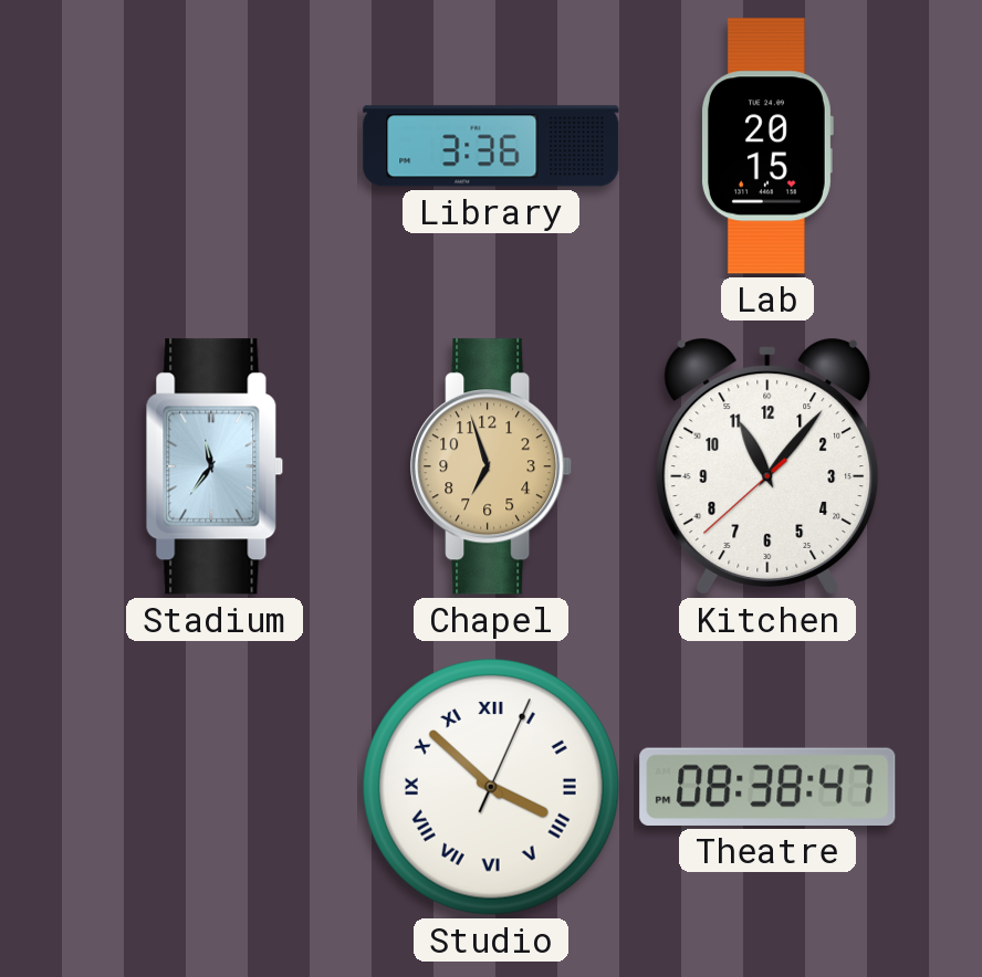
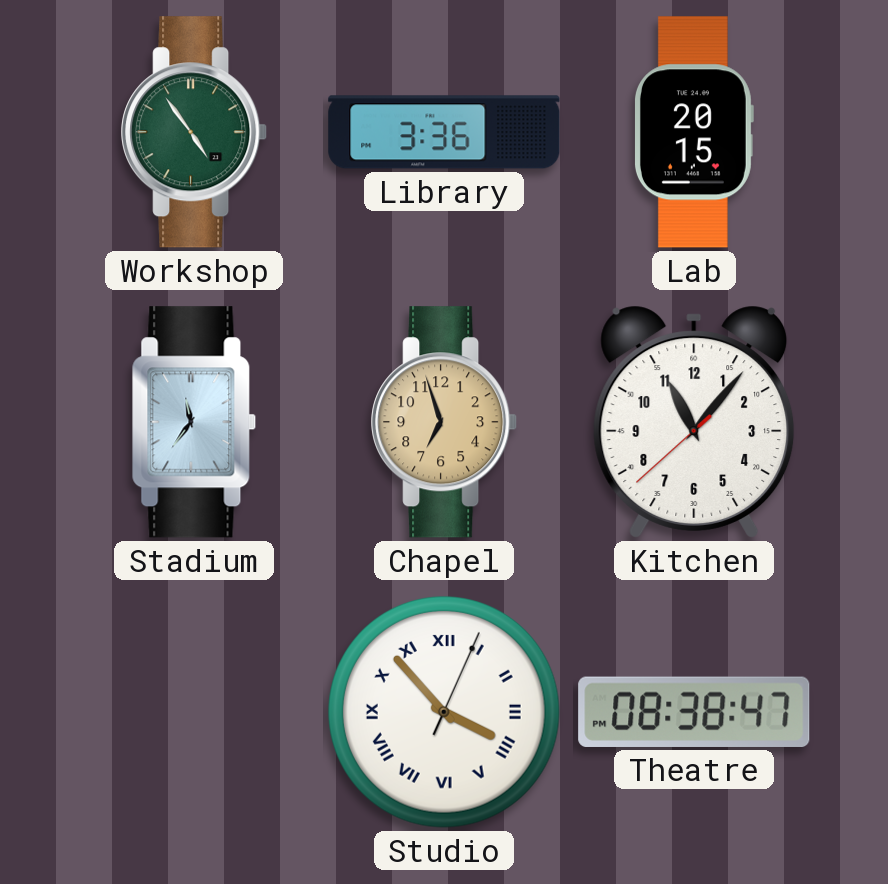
Workshop: none -> 4:54
Studio: 3:52 -> 3:53
